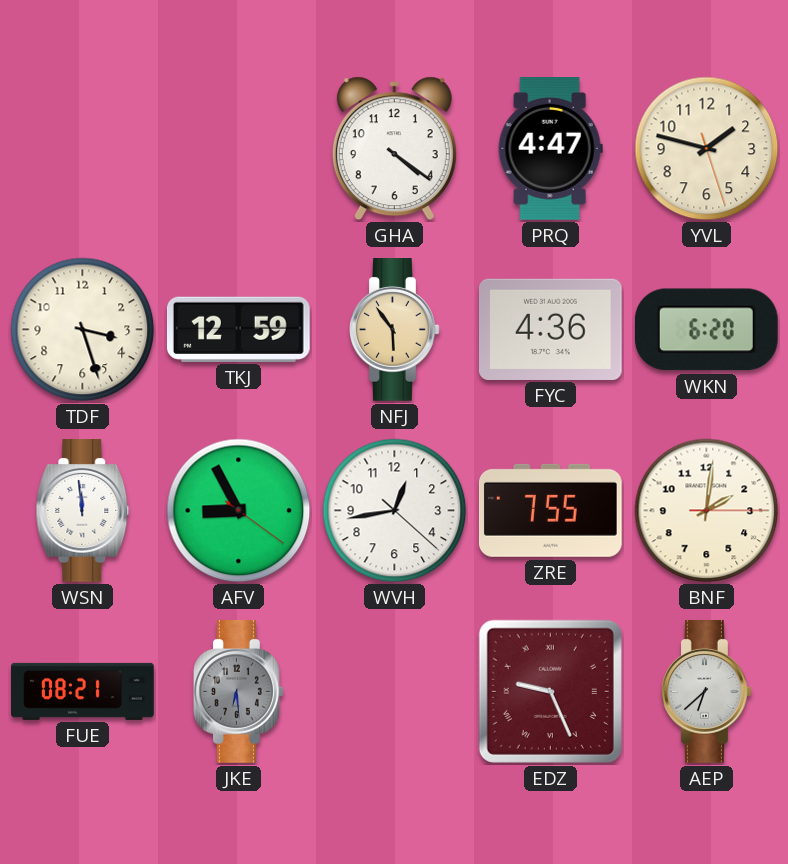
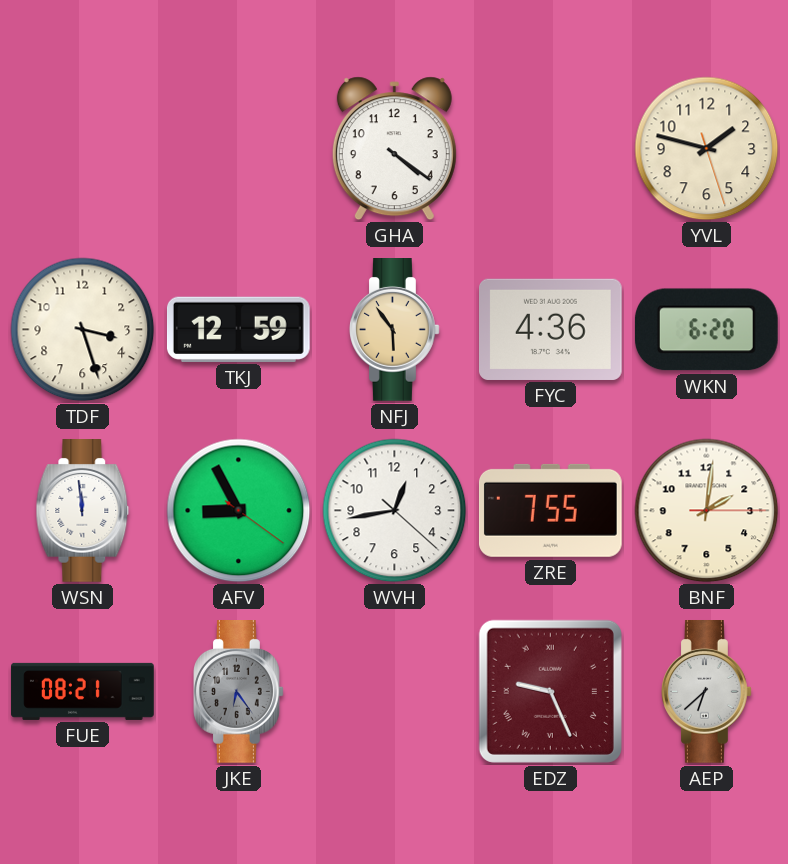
PRQ: 4:47 -> none
JKE: 6:29 -> 6:24
